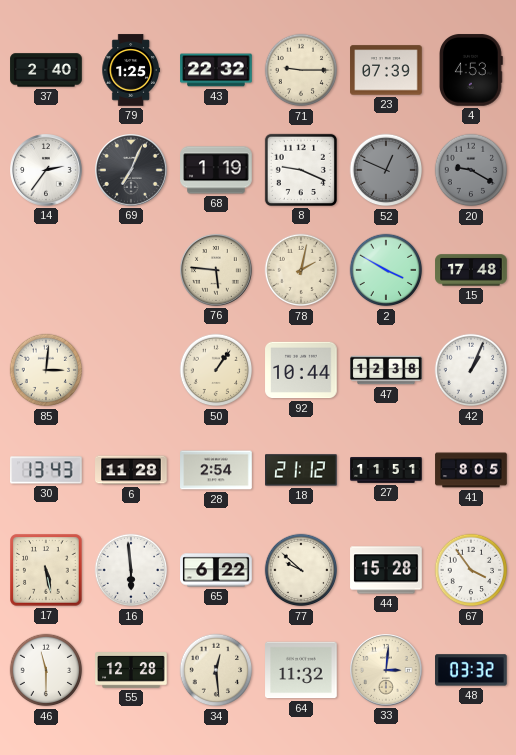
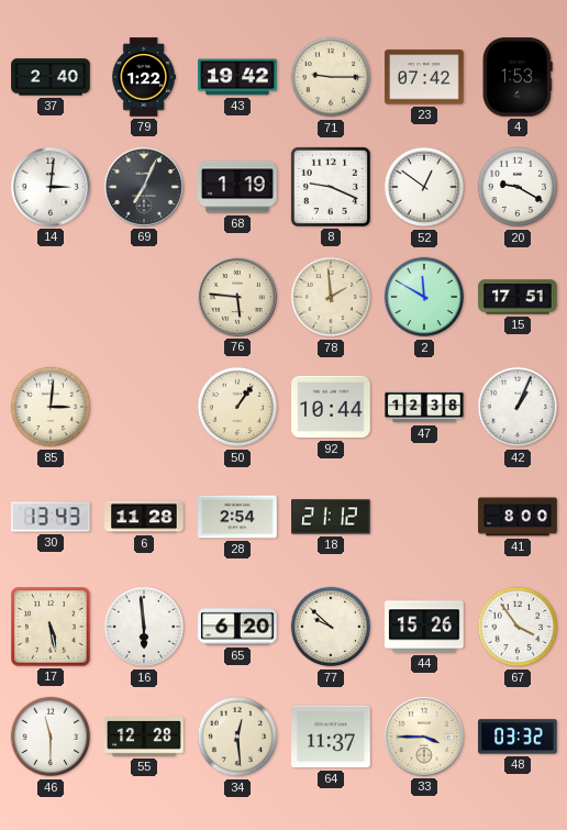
79: 1:25 -> 1:22
43: 22:32 -> 19:42
23: 07:39 -> 07:42
4: 4:53 -> 1:53
14: 2:36 -> 3:01
52: 12:49 -> 12:51
52 dial: grey -> white
20 dial: grey -> white
78: 2:02 -> 1:59
2: 3:50 -> 11:50
15: 17:48 -> 17:51
27: 11:51 -> none
41: 8:05 -> 8:00
65: 6:22 -> 6:20
44: 15:28 -> 15:26
64: 11:32 -> 11:37
33: 3:01 -> 3:45
